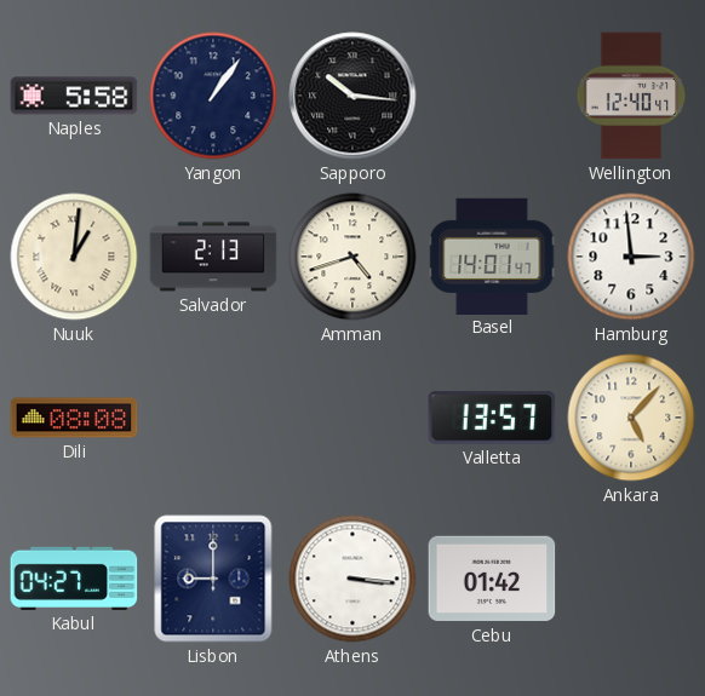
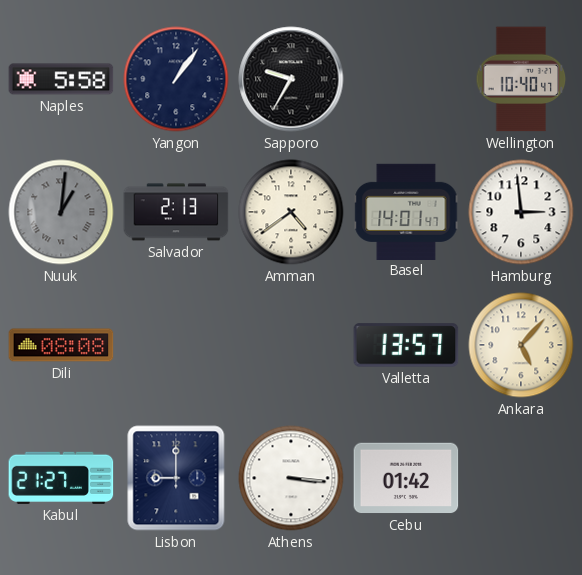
Sapporo: 10:16 -> 9:35
Wellington: 12:40 -> 10:40
Nuuk dial: cream -> grey
Amman: 4:42 -> 4:39
Kabul: 04:27 -> 21:27
